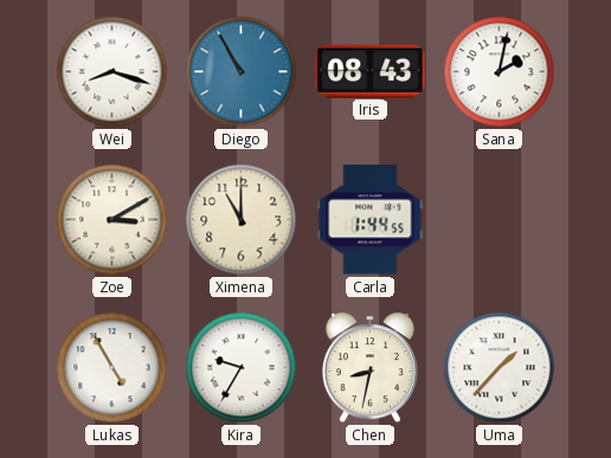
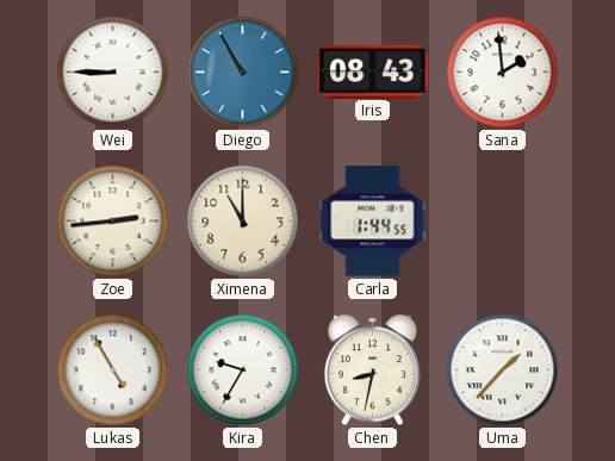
Wei: 8:18 -> 8:45
Sana: 2:02 -> 1:59
Zoe: 3:10 -> 2:44
